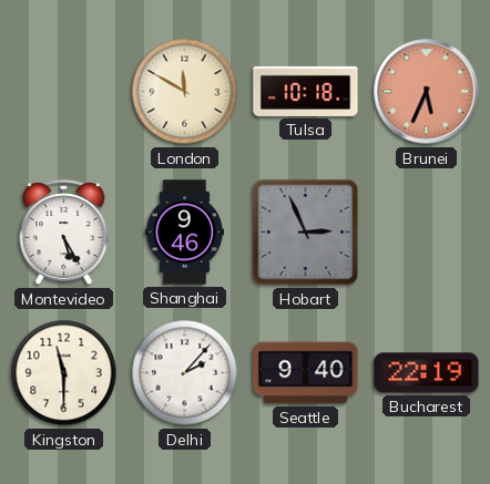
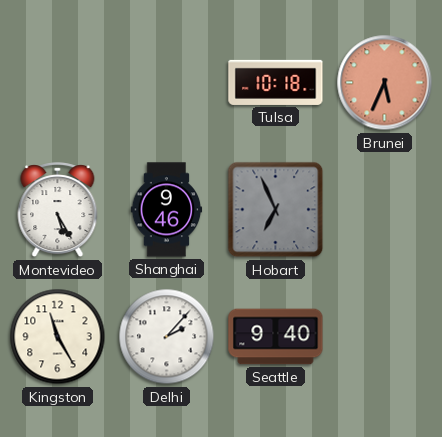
London: 11:50 -> none
Hobart: 2:56 -> 6:56
Kingston: 11:30 -> 11:25
Bucharest: 22:19 -> none
